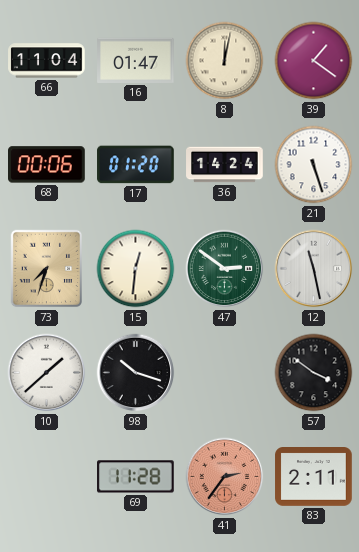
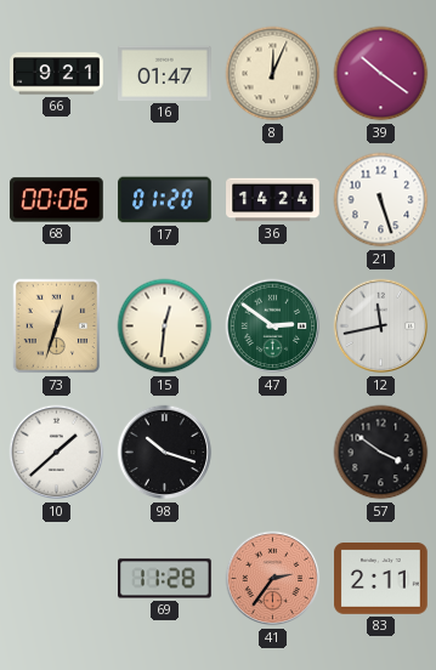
66: 11:04 -> 9:21
8: 12:02 -> 12:04
39: 1:21 -> 10:21
73: 7:33 -> 12:33
12: 11:28 -> 11:43
